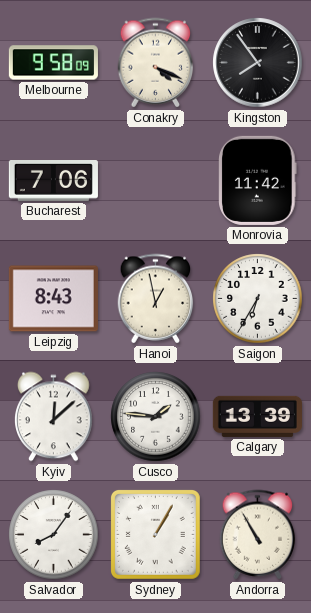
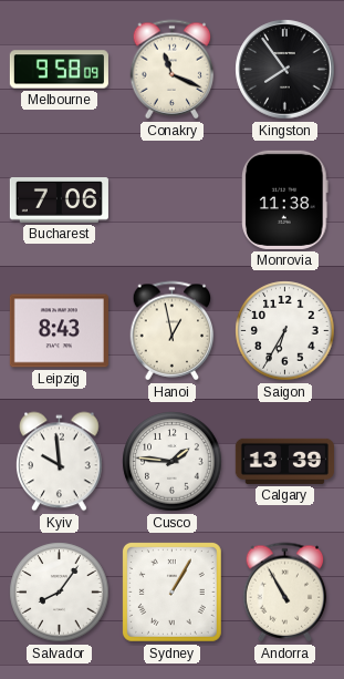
Conakry: 4:19 -> 11:19
Monrovia: 11:42 -> 11:38
Kyiv: 12:08 -> 9:59
